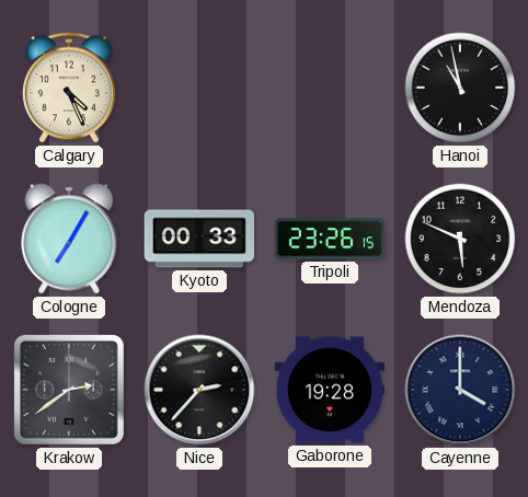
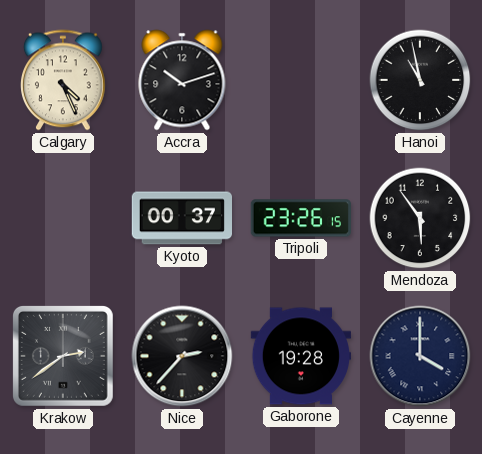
Accra: none -> 10:12
Cologne: 7:05 -> none
Kyoto: 00:33 -> 00:37
Mendoza: 5:49 -> 5:54
